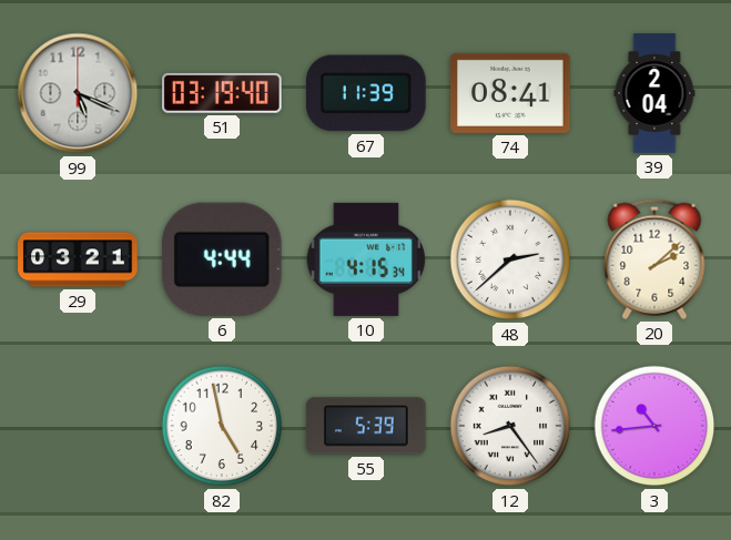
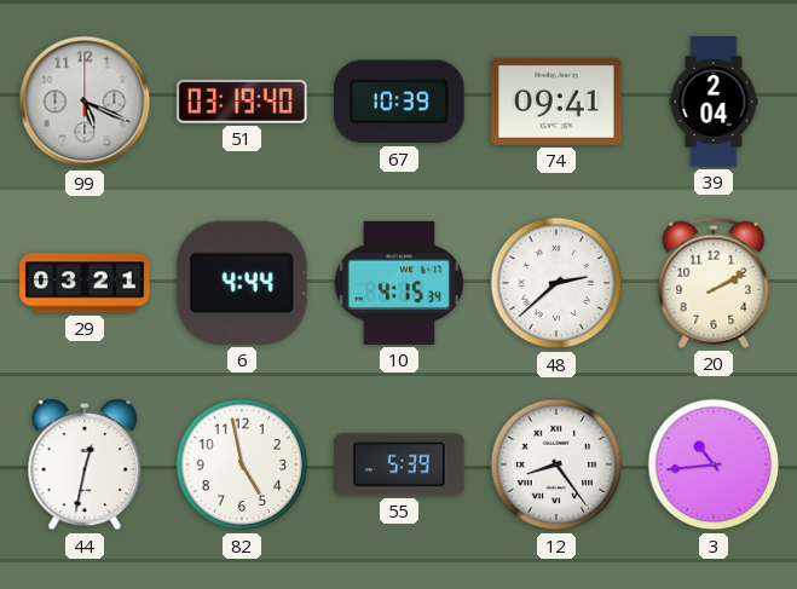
67: 11:39 -> 10:39
74: 08:41 -> 09:41
20: 2:08 -> 2:10
44: none -> 12:32
